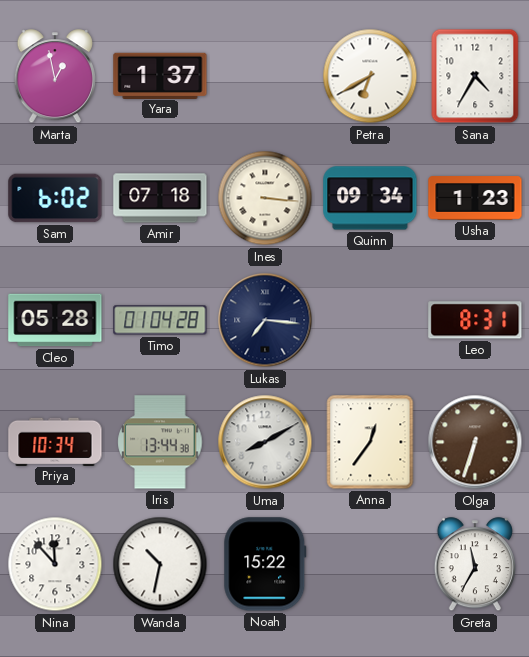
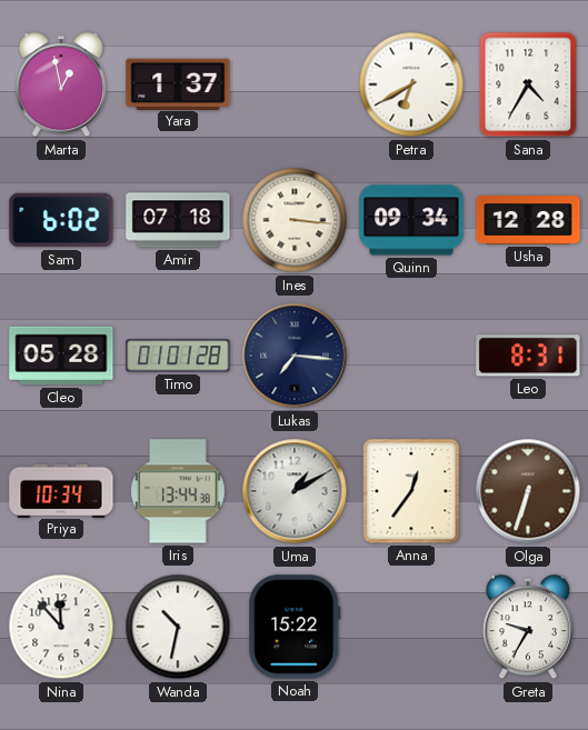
Usha: 1:23 -> 12:28
Timo: 01:04 -> 01:01
Uma: 8:10 -> 1:10
Greta: 11:35 -> 9:35
